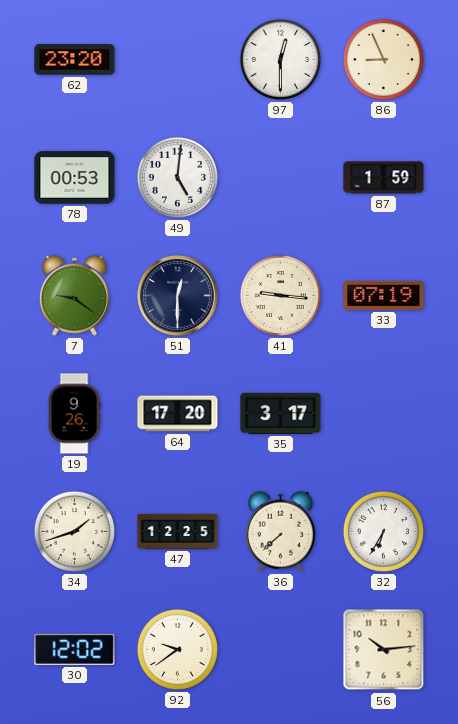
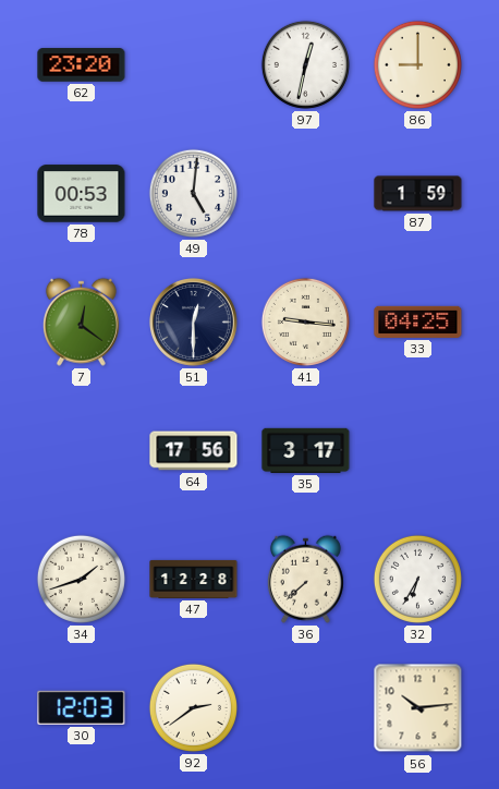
97: 12:30 -> 12:32
86: 8:56 -> 9:00
7: 9:21 -> 12:21
33: 07:19 -> 04:25
19: 9:26 -> none
64: 17:20 -> 17:56
47: 12:25 -> 12:28
30: 12:02 -> 12:03
92: 9:39 -> 2:39
